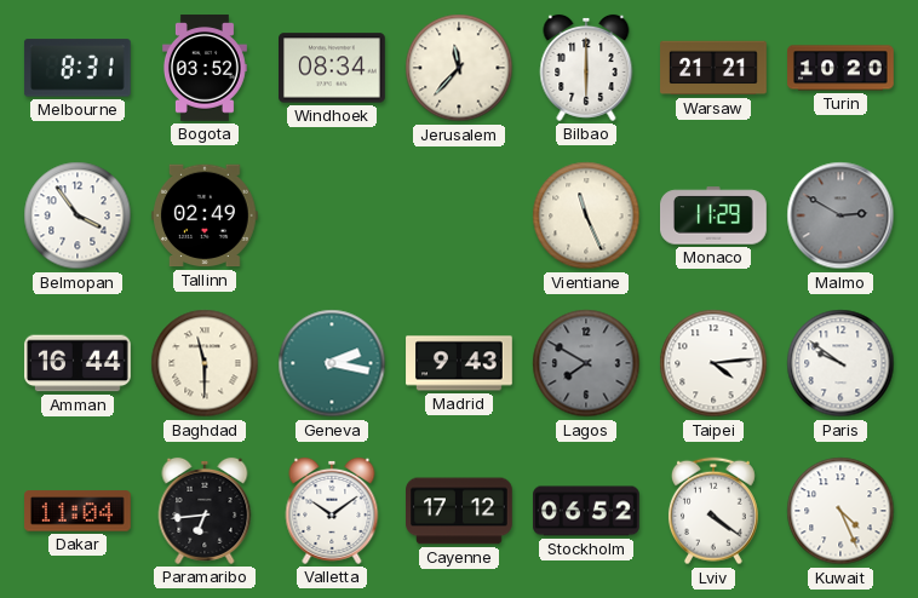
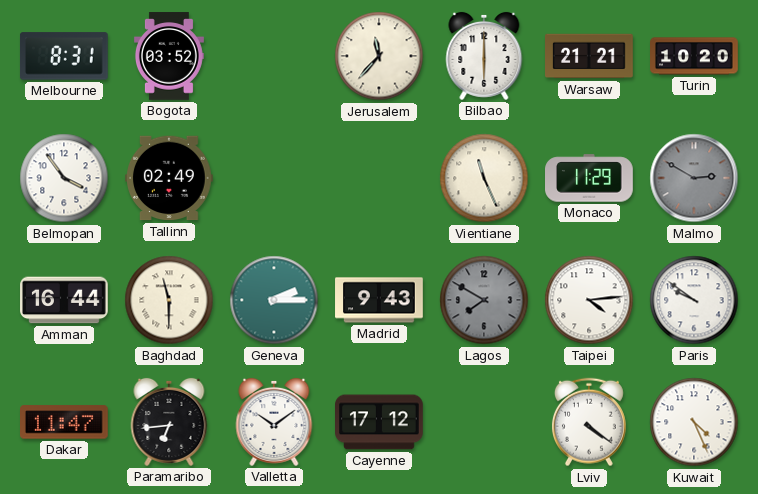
Windhoek: 08:34 -> none
Geneva: 2:17 -> 2:15
Dakar: 11:04 -> 11:47
Stockholm: 06:52 -> none
